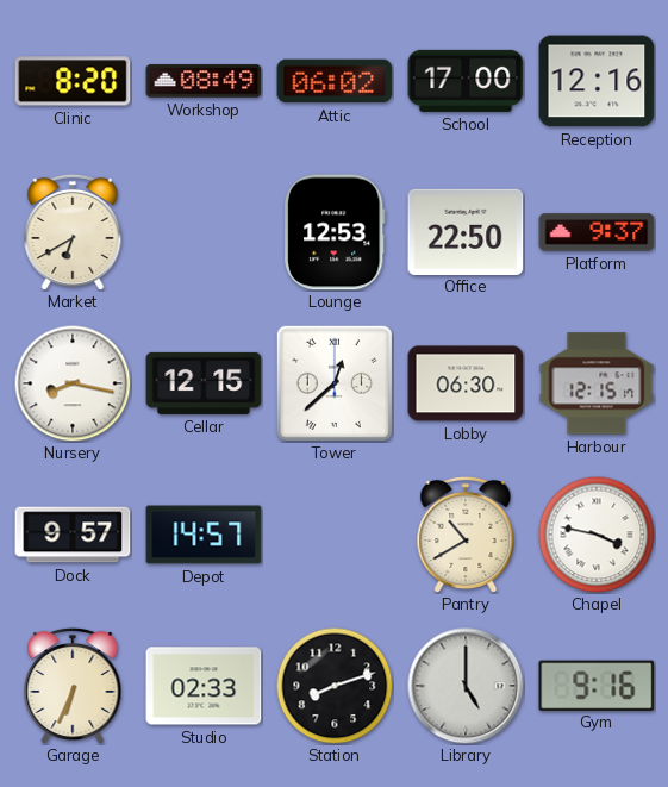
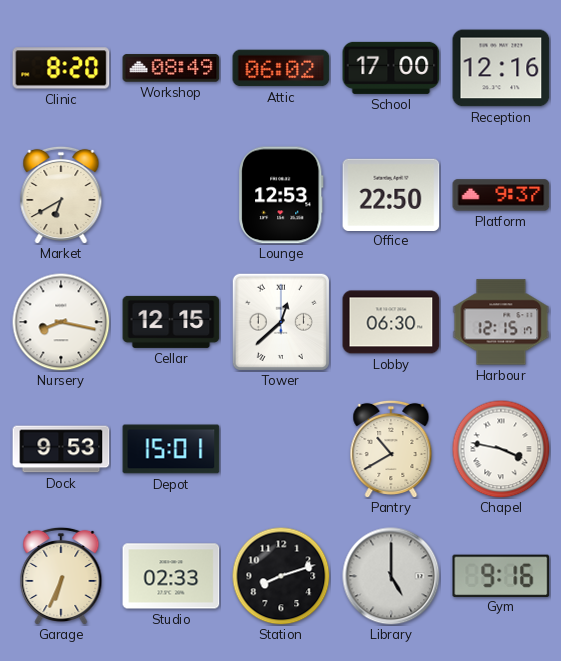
Dock: 9:57 -> 9:53
Depot: 14:57 -> 15:01
